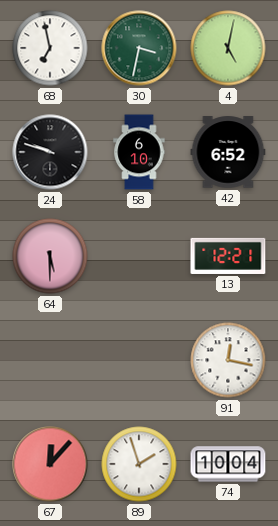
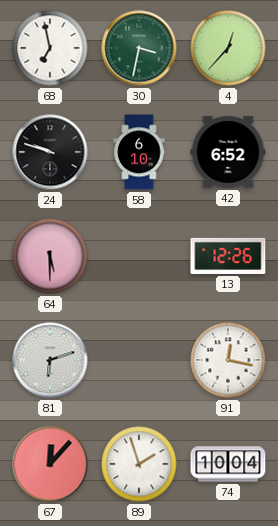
4: 5:02 -> 12:37
13: 12:21 -> 12:26
81: none -> 6:12
